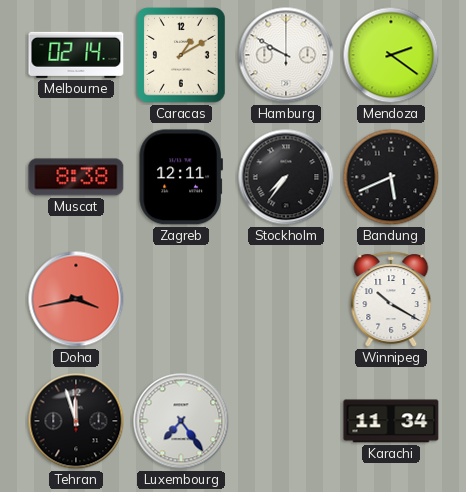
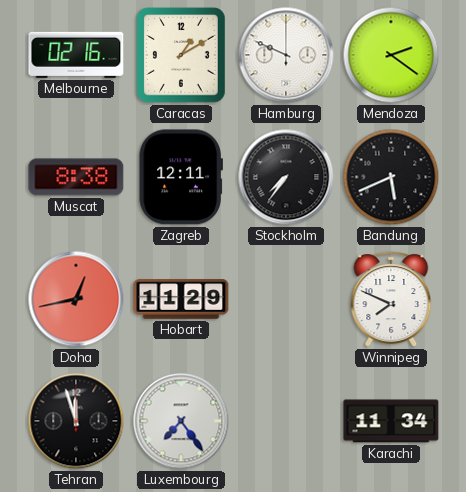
Melbourne: 02:14 -> 02:16
Hamburg: 9:50 -> 9:49
Doha: 3:43 -> 12:43
Hobart: none -> 11:29
Winnipeg: 10:20 -> 7:49
